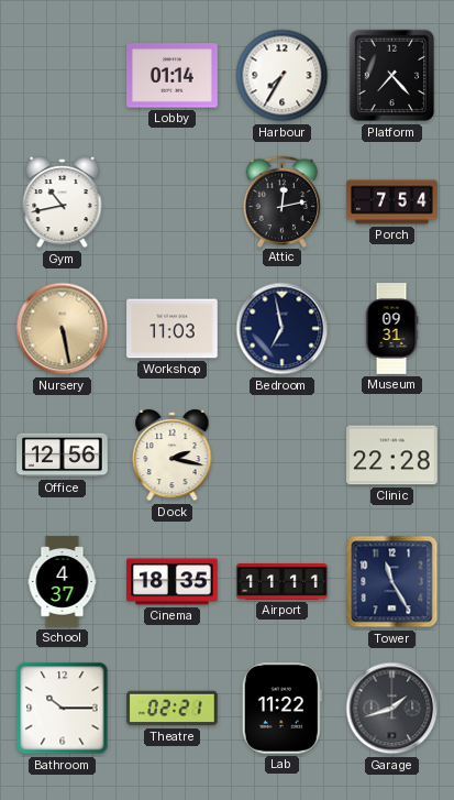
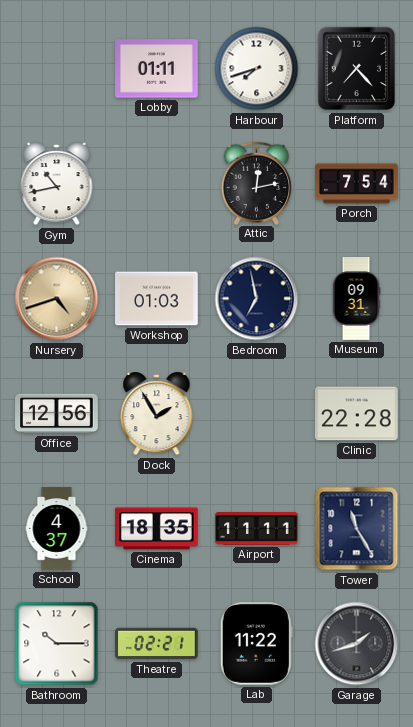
Lobby: 01:14 -> 01:11
Harbour: 7:35 -> 7:42
Nursery: 5:28 -> 4:42
Workshop: 11:03 -> 01:03
Dock: 2:17 -> 1:55
